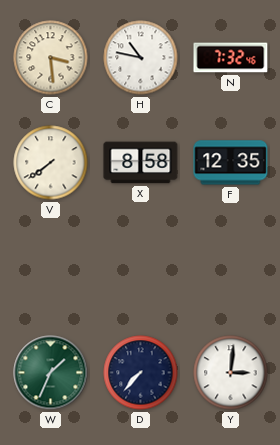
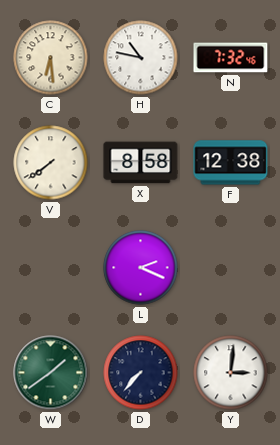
C: 3:29 -> 6:29
F: 12:35 -> 12:38
L: none -> 2:19
W: 1:34 -> 1:39
